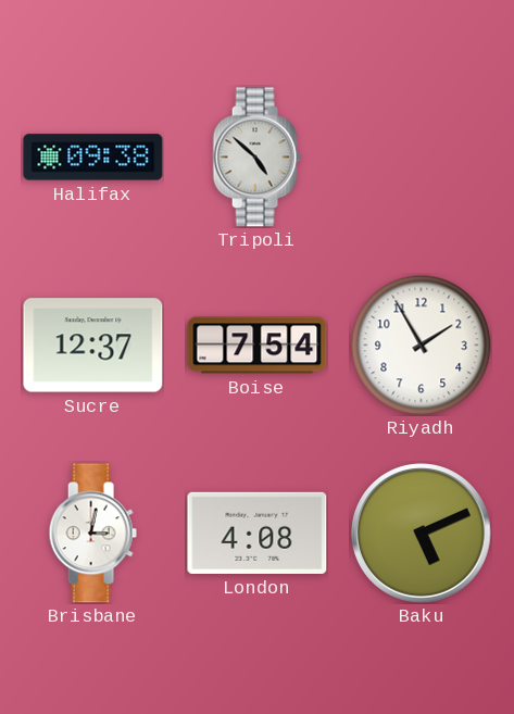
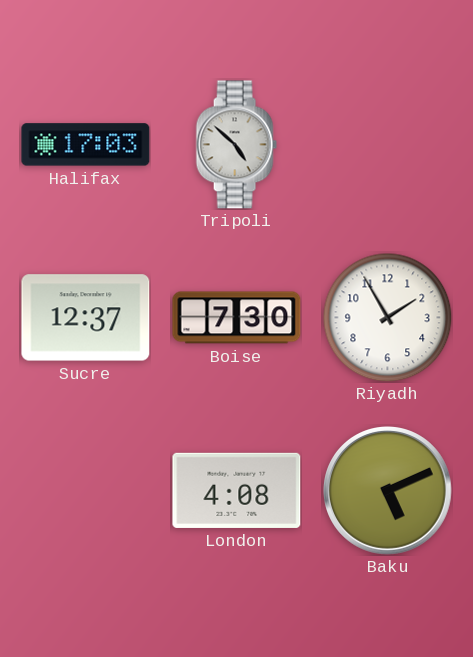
Halifax: 09:38 -> 17:03
Boise: 7:54 -> 7:30
Brisbane: 3:02 -> none
